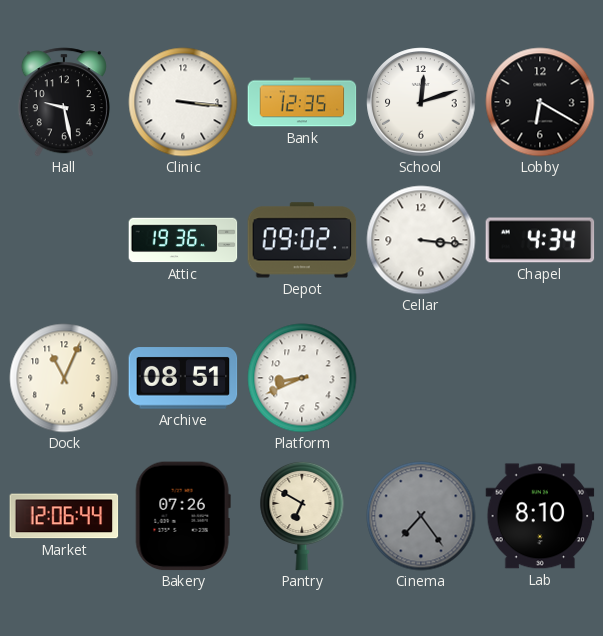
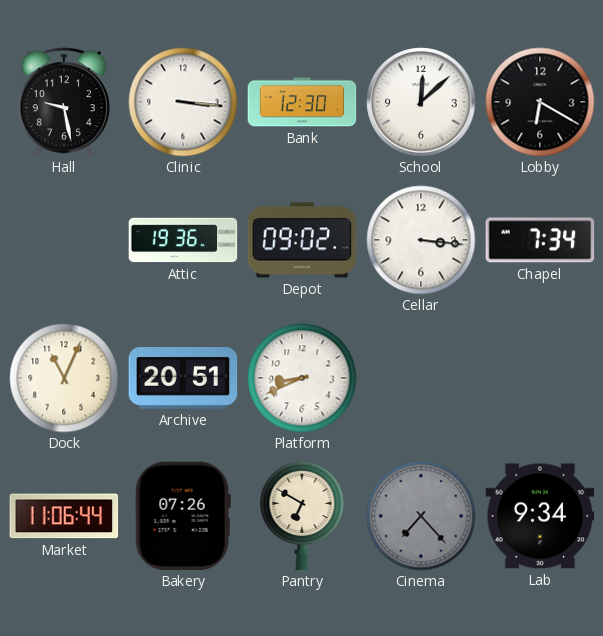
Bank: 12:35 -> 12:30
School: 12:12 -> 12:08
Chapel: 4:34 -> 7:34
Archive: 08:51 -> 20:51
Market: 12:06 -> 11:06
Cinema: 7:24 -> 7:23
Lab: 8:10 -> 9:34
